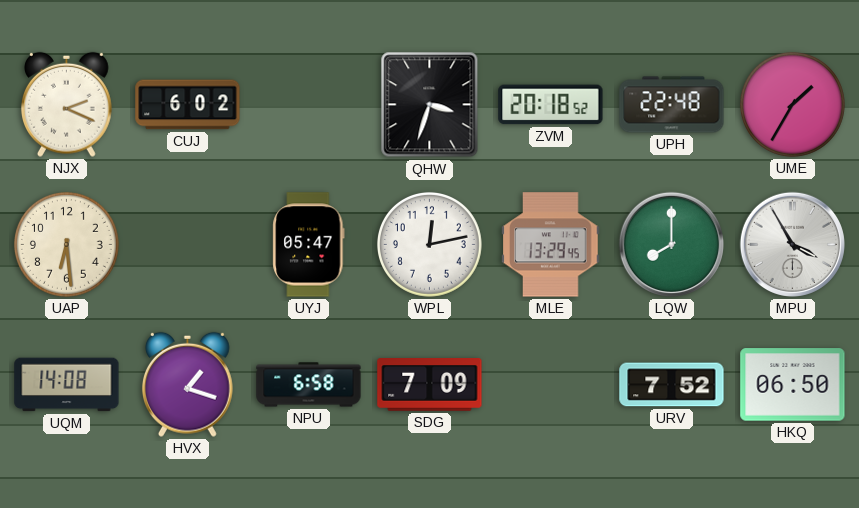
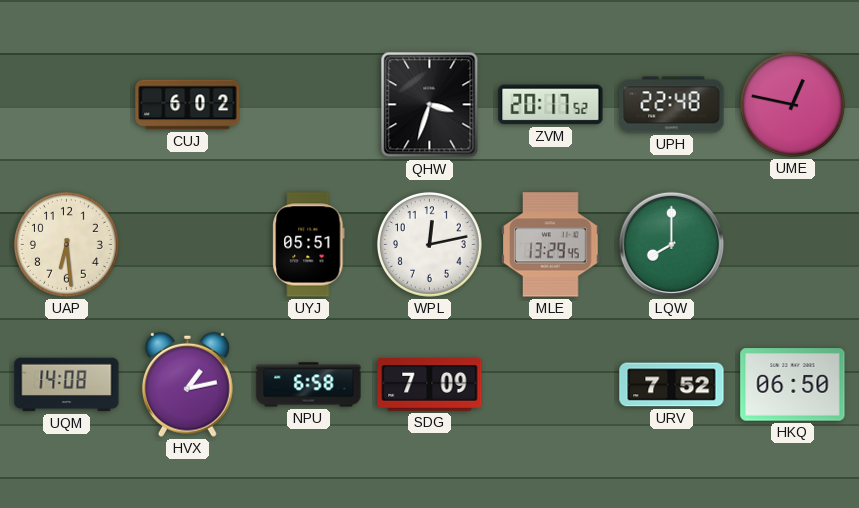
NJX: 2:19 -> none
ZVM: 20:18 -> 20:17
UME: 1:35 -> 12:47
UYJ: 05:47 -> 05:51
MPU: 3:55 -> none
HVX: 1:18 -> 1:13
